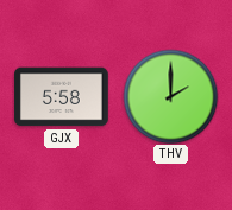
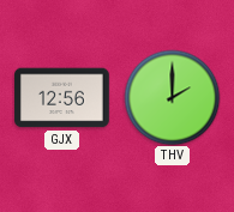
GJX: 5:58 -> 12:56
